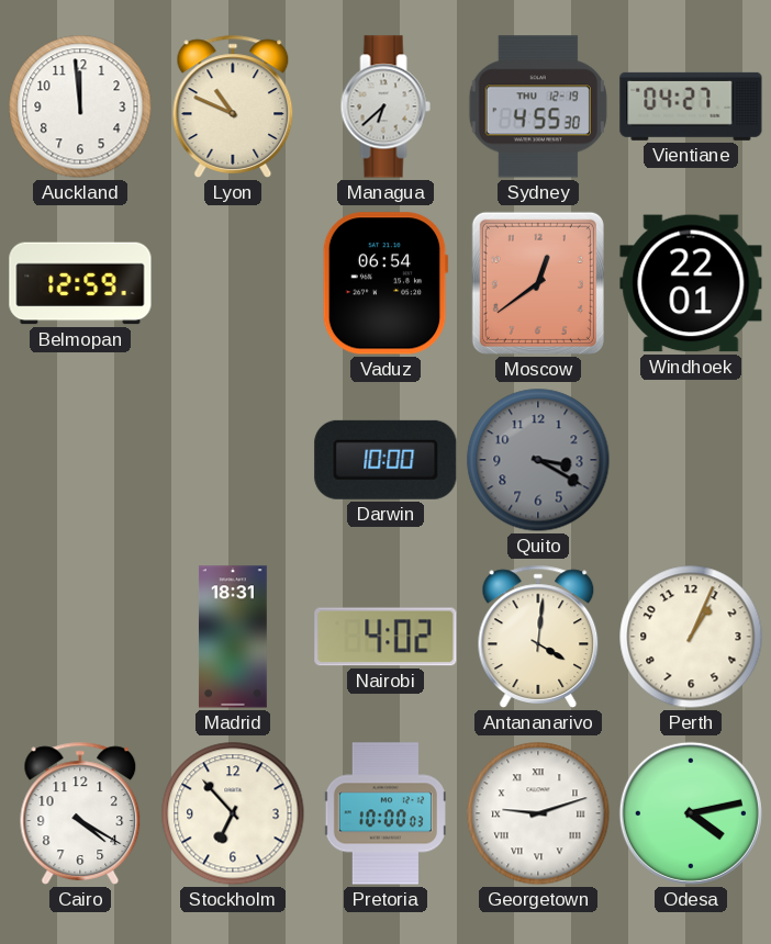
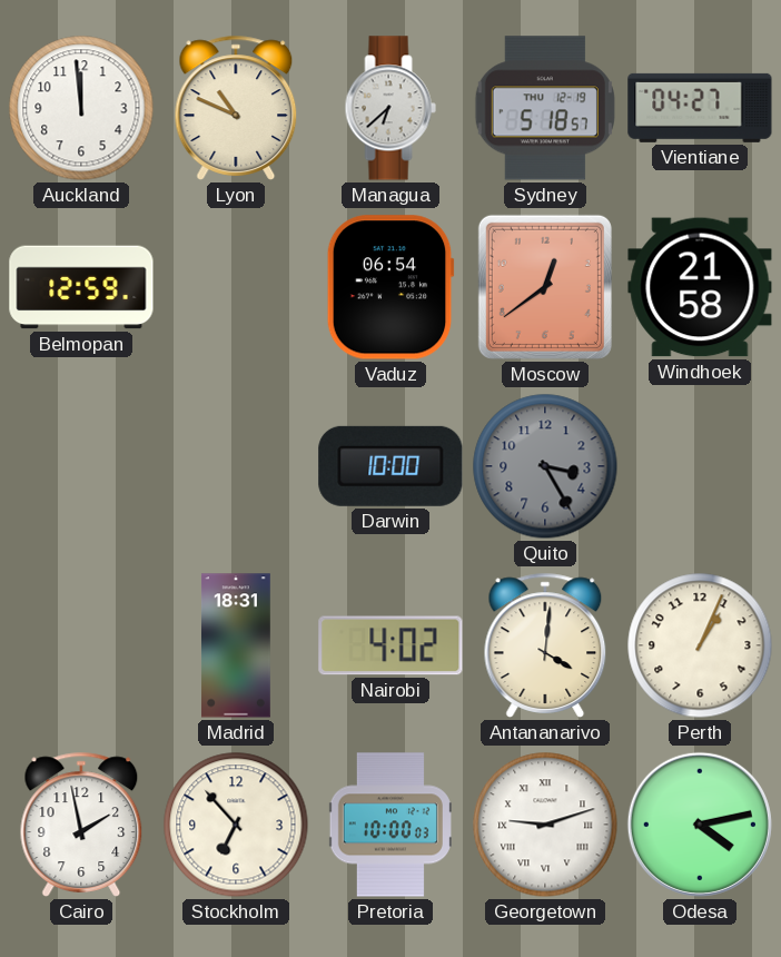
Sydney: 4:55 -> 5:18
Windhoek: 22:01 -> 21:58
Quito: 3:20 -> 3:25
Cairo: 4:20 -> 1:58
